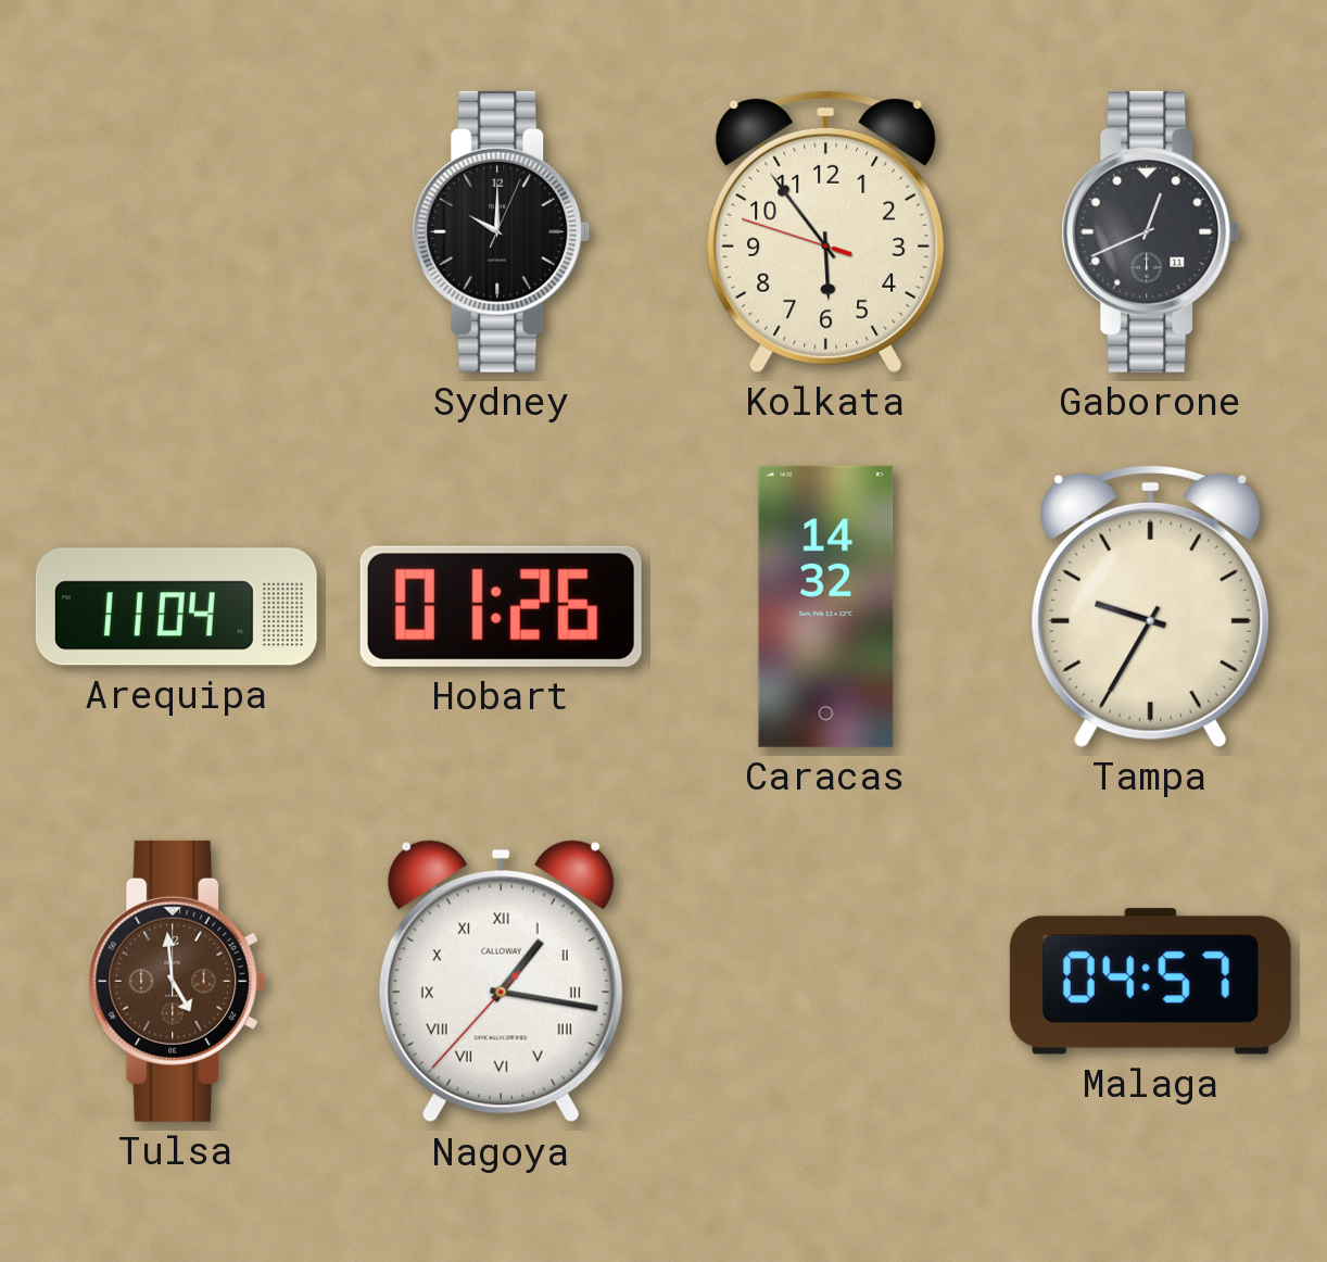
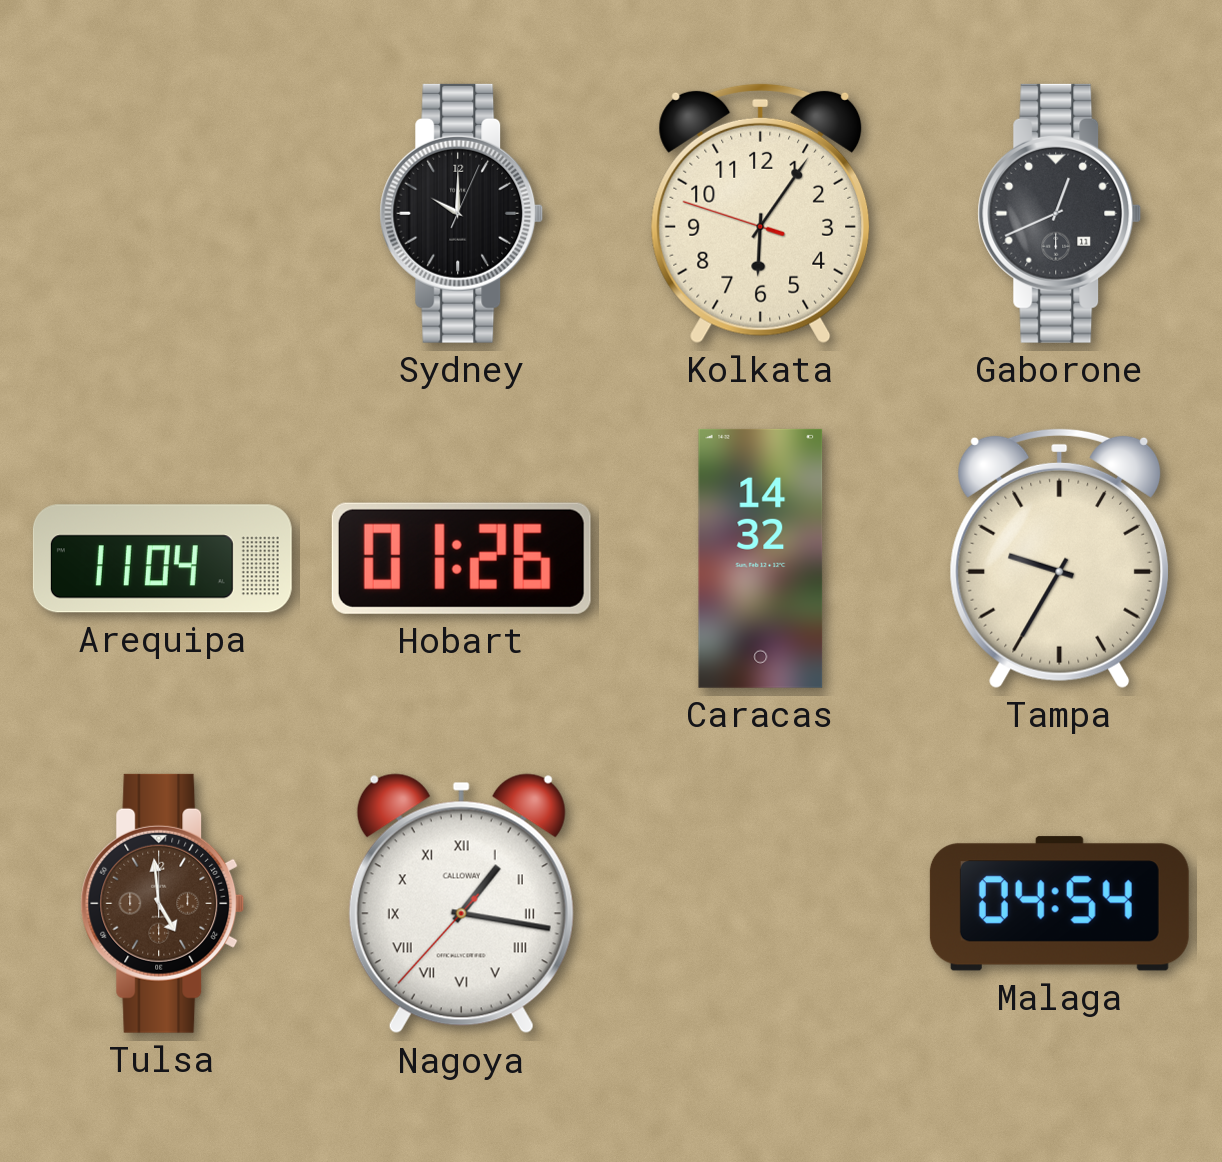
Kolkata: 5:53 -> 6:05
Malaga: 04:57 -> 04:54
